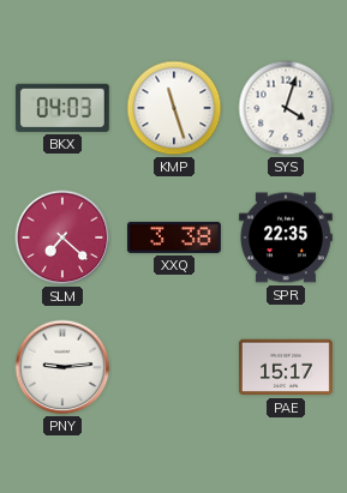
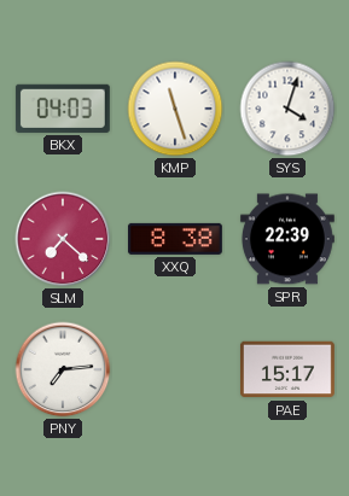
XXQ: 3:38 -> 8:38
SPR: 22:35 -> 22:39
PNY: 9:14 -> 7:14
